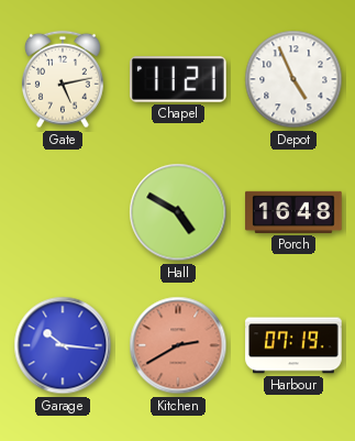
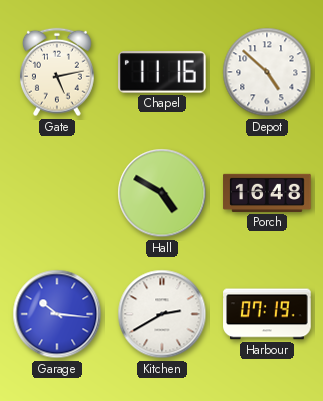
Chapel: 11:21 -> 11:16
Depot: 4:56 -> 4:52
Kitchen dial: salmon -> white
